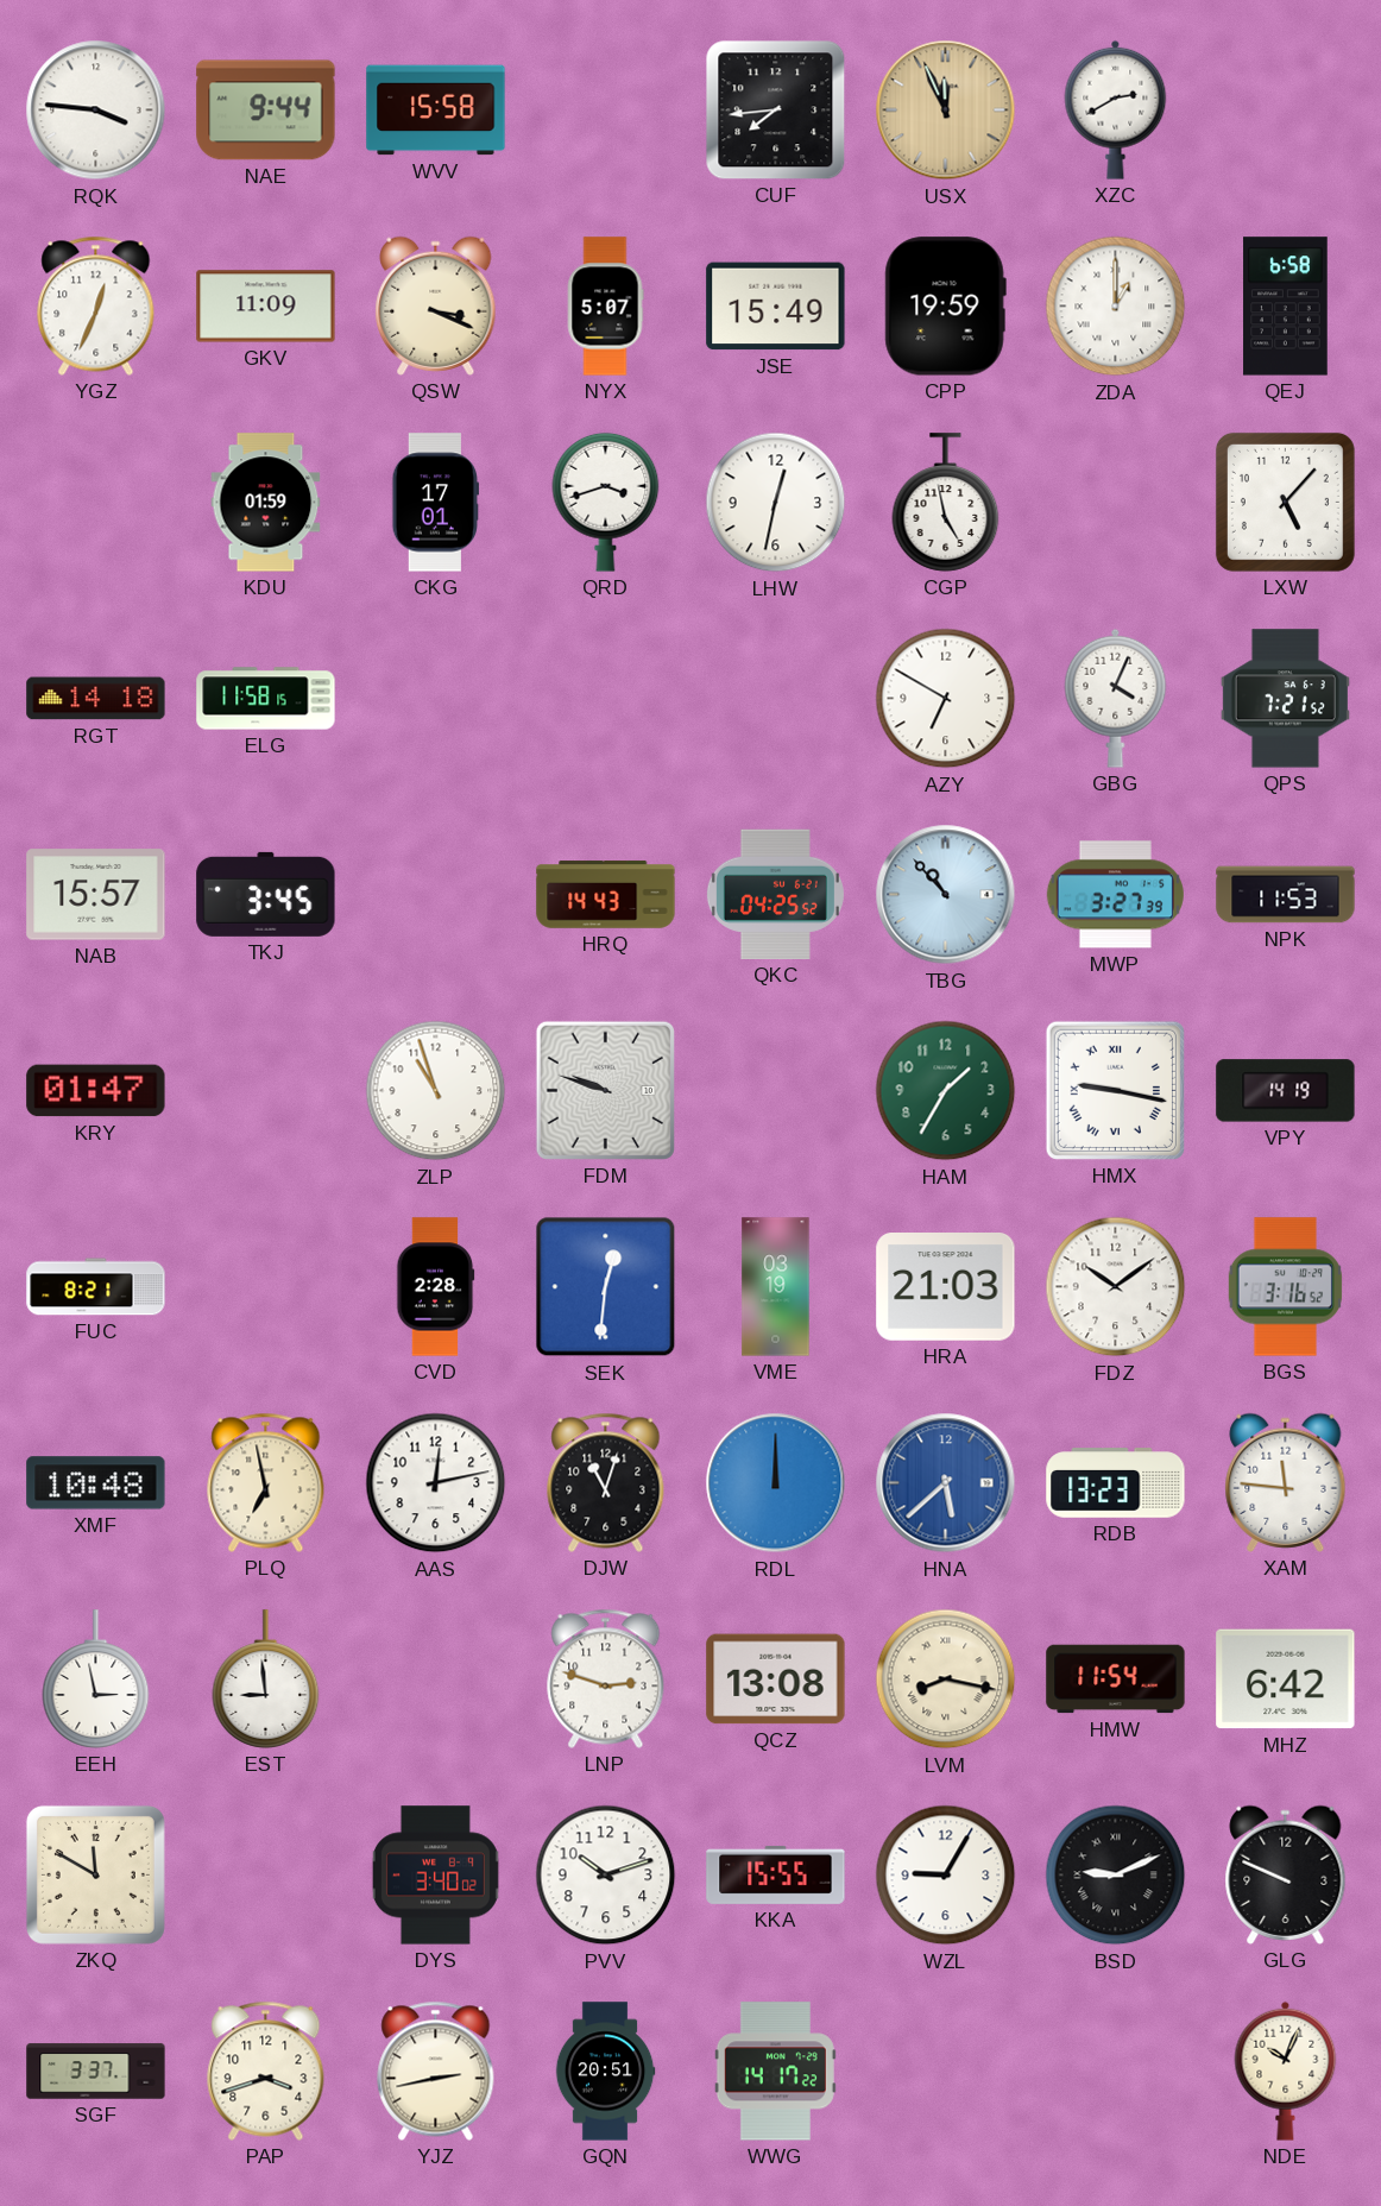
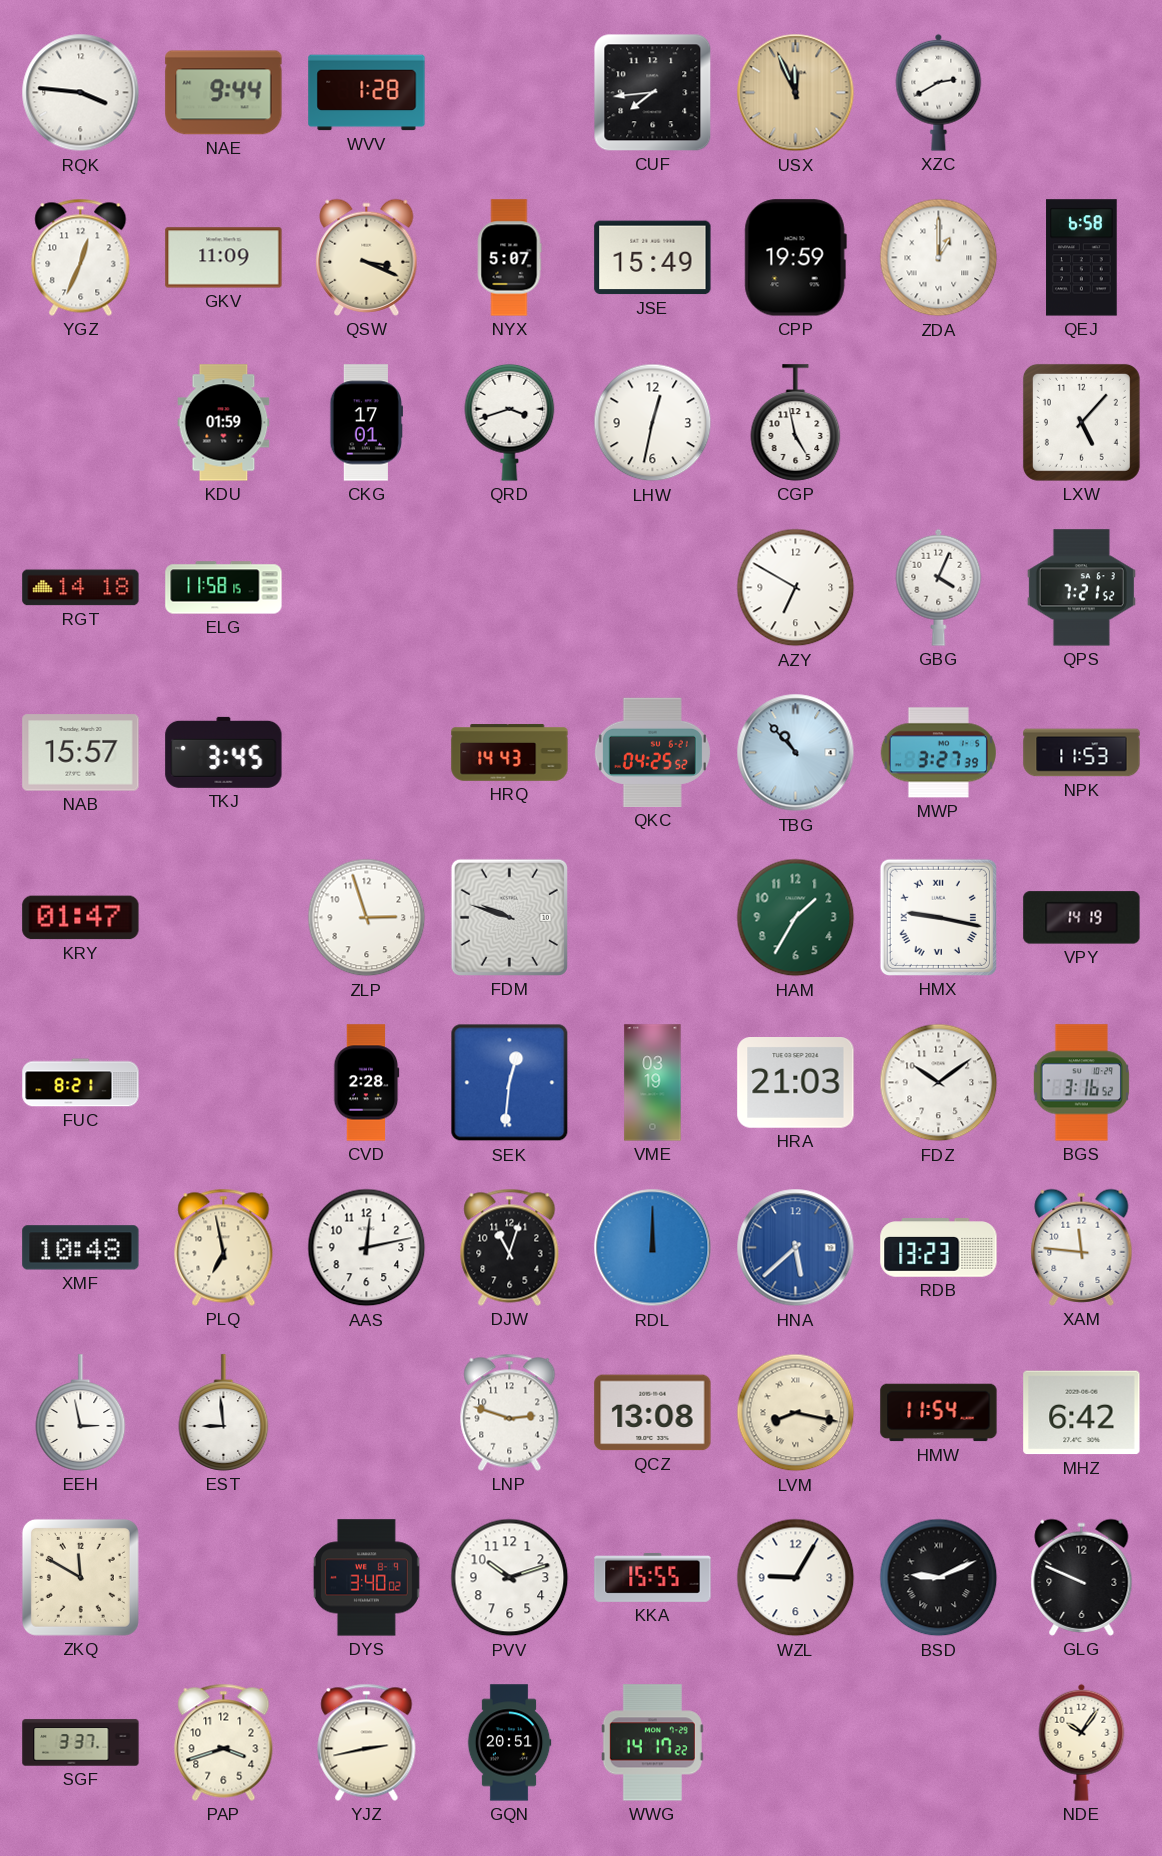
WVV: 15:58 -> 1:28
ZLP: 10:57 -> 2:57
NDE: 10:04 -> 10:06
